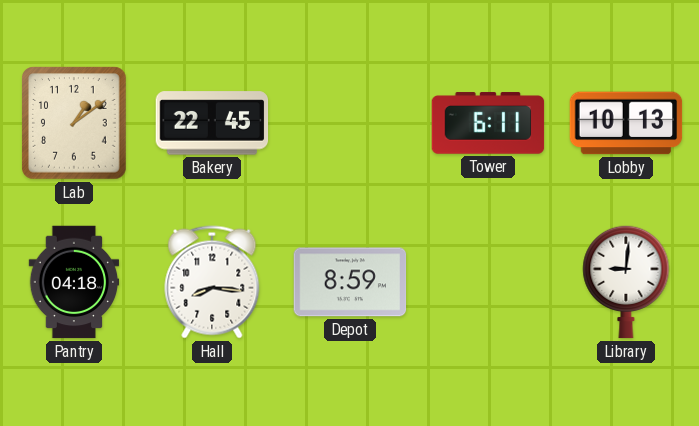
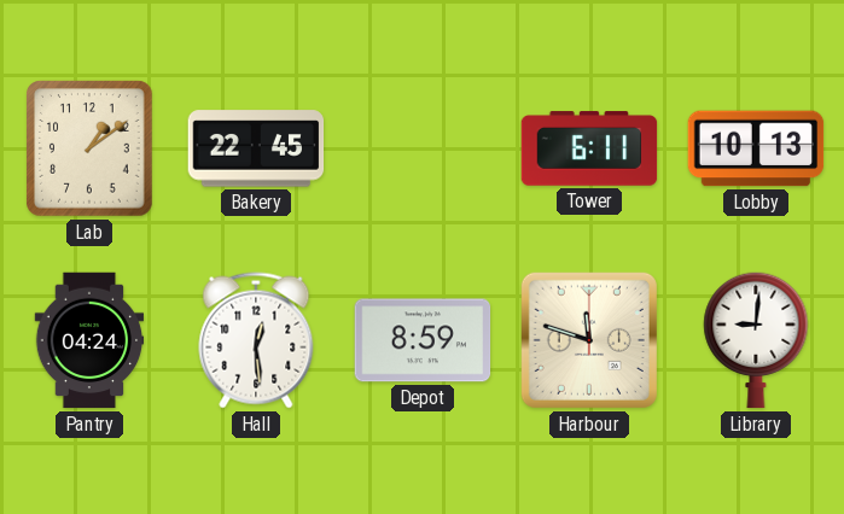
Pantry: 04:18 -> 04:24
Hall: 8:16 -> 12:29
Harbour: none -> 11:48
